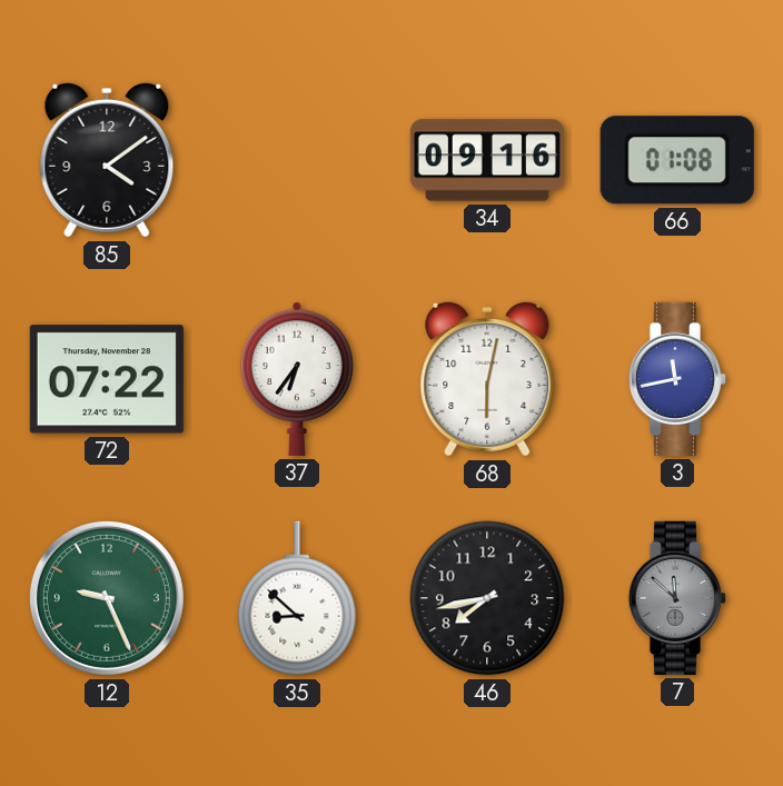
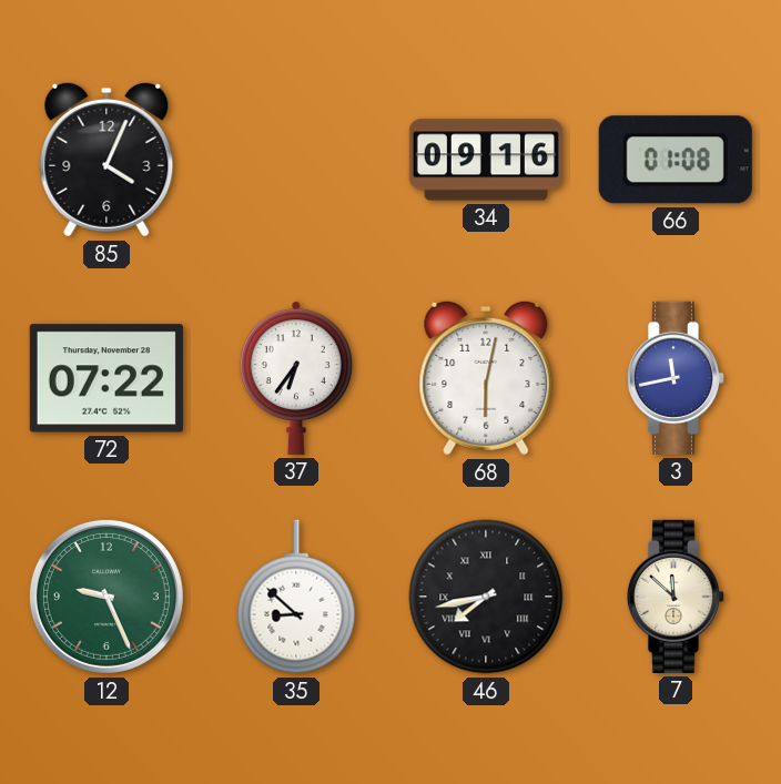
85: 4:09 -> 4:04
46 numerals: Arabic -> Roman
7 dial: grey -> cream
